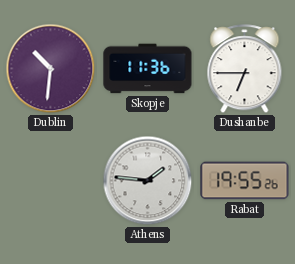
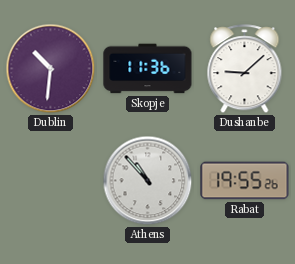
Dushanbe: 6:45 -> 9:08
Athens: 1:46 -> 10:53
